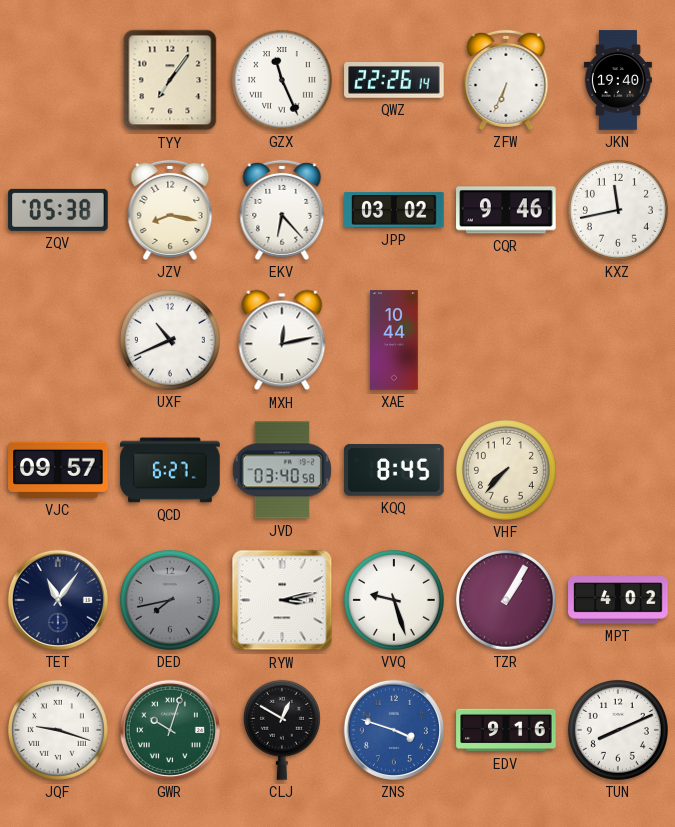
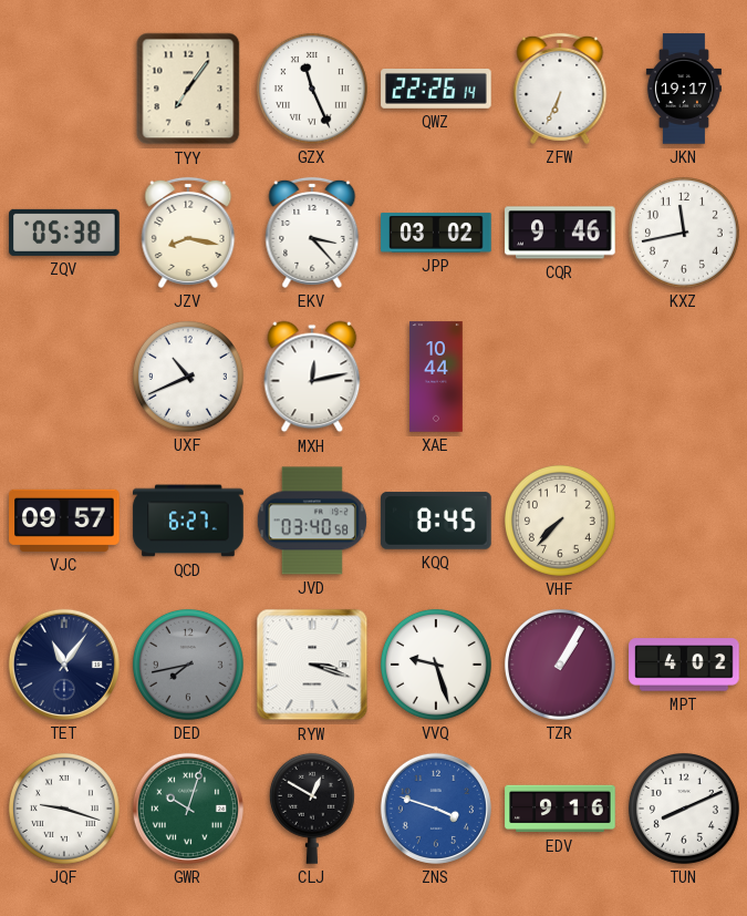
JKN: 19:40 -> 19:17
EKV: 6:23 -> 3:23
RYW: 3:13 -> 3:18
